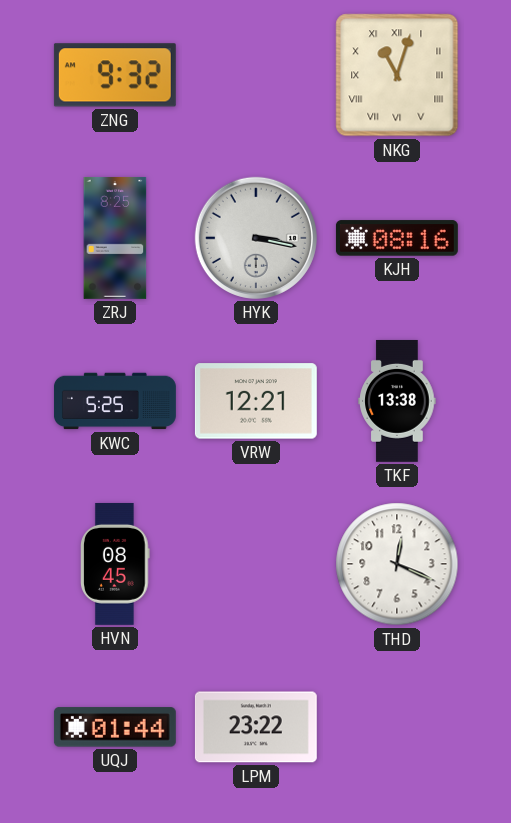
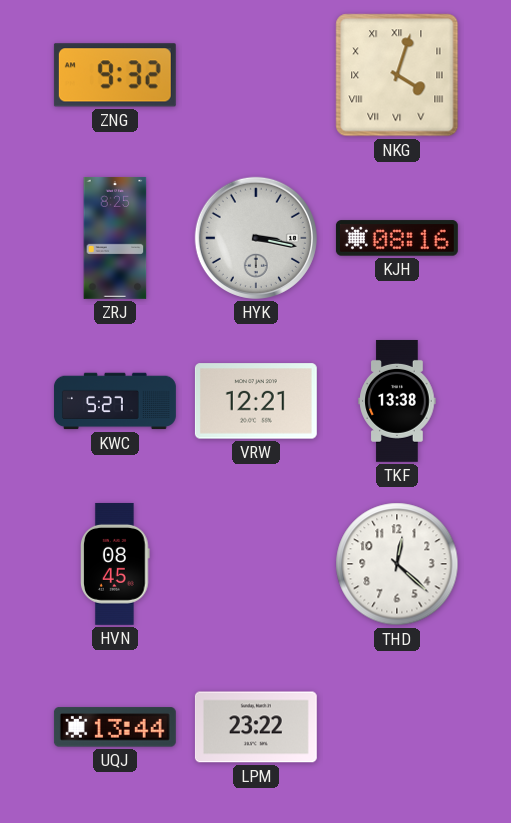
NKG: 11:03 -> 4:03
KWC: 5:25 -> 5:27
THD: 12:19 -> 12:22
UQJ: 01:44 -> 13:44
